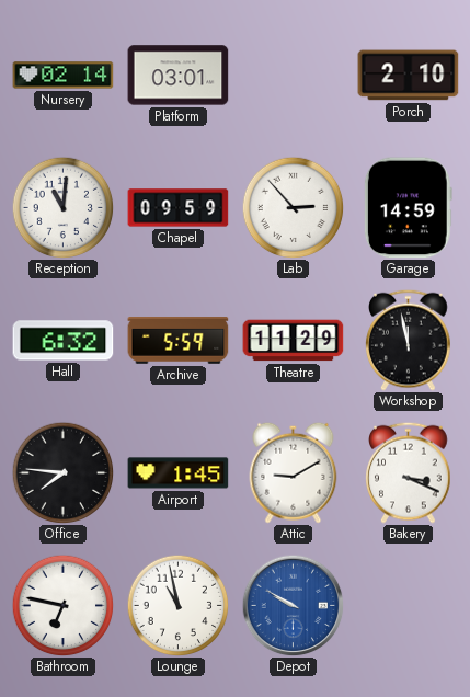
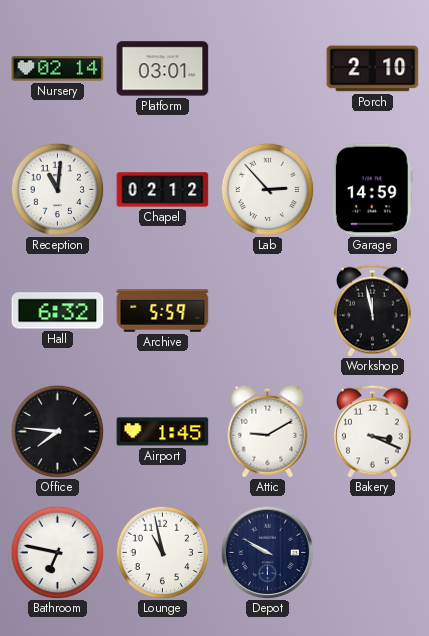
Chapel: 09:59 -> 02:12
Theatre: 11:29 -> none
Depot dial: blue -> navy
